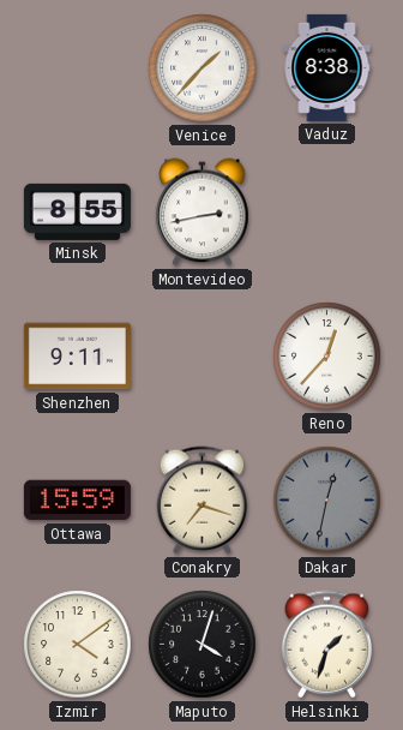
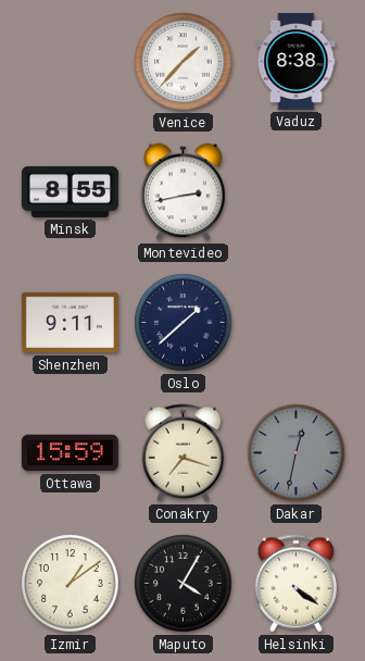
Oslo: none -> 1:38
Reno: 12:37 -> none
Izmir: 4:09 -> 1:09
Maputo: 4:03 -> 4:05
Helsinki: 1:33 -> 4:21
